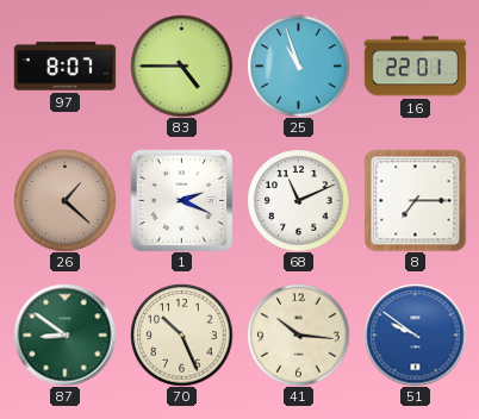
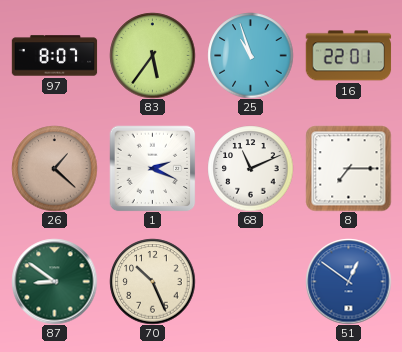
83: 4:45 -> 5:36
41: 10:16 -> none
51: 9:51 -> 12:51
